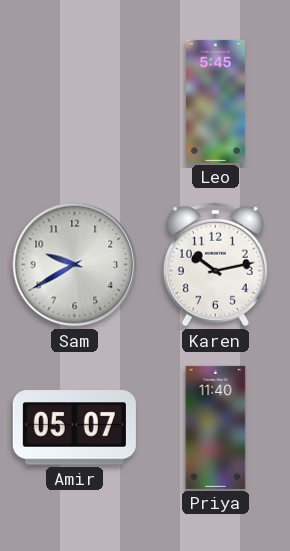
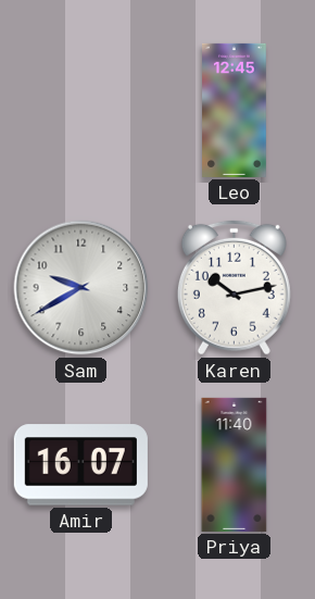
Leo: 5:45 -> 12:45
Amir: 05:07 -> 16:07
